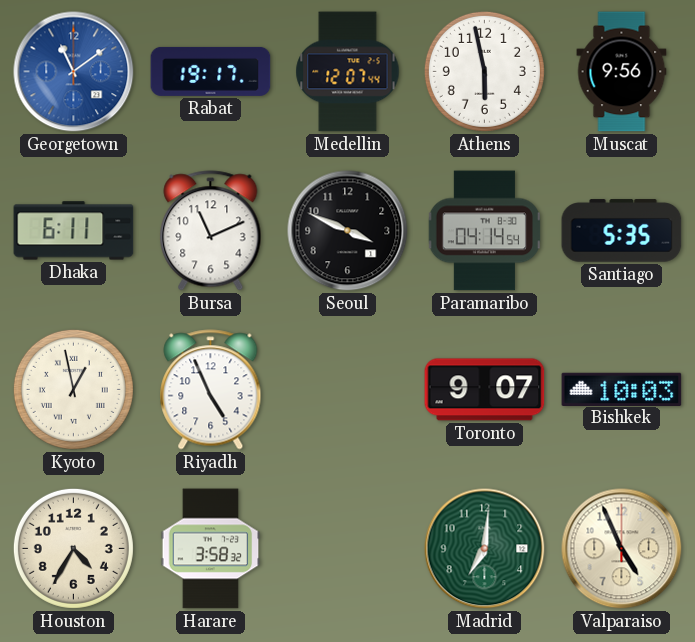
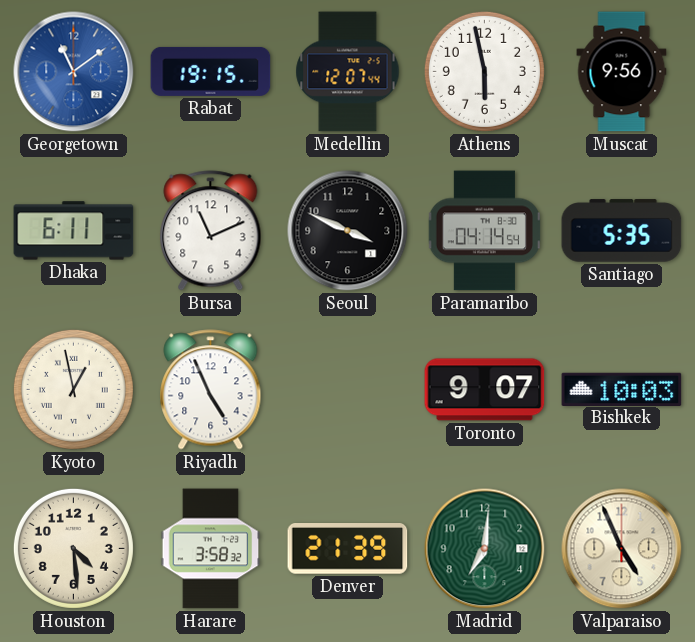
Rabat: 19:17 -> 19:15
Houston: 4:35 -> 4:29
Denver: none -> 21:39
